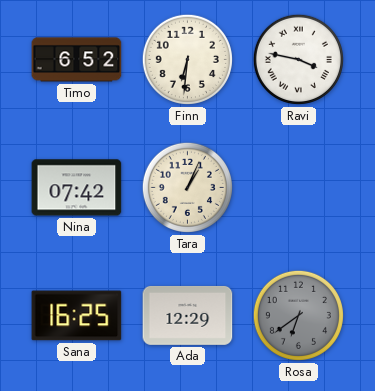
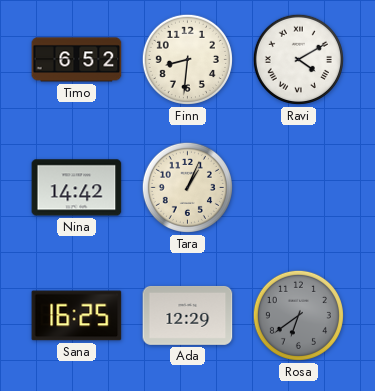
Finn: 6:31 -> 8:31
Ravi: 3:47 -> 4:10
Nina: 07:42 -> 14:42
